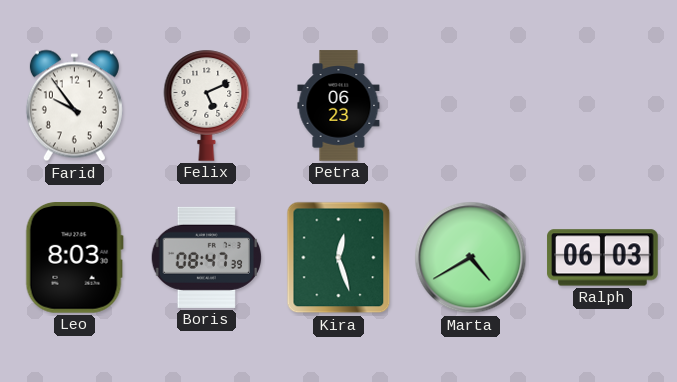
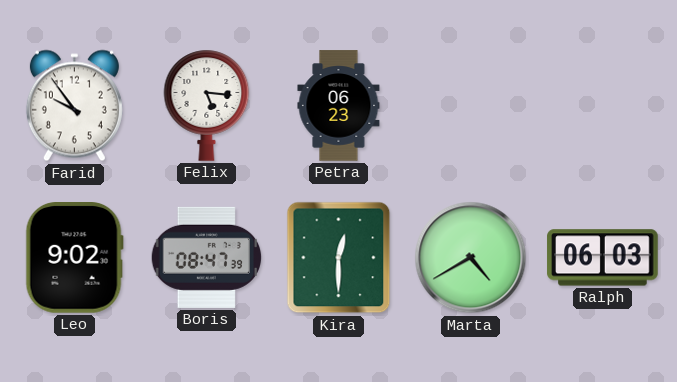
Felix: 5:11 -> 5:16
Leo: 8:03 -> 9:02
Kira: 12:27 -> 12:30
